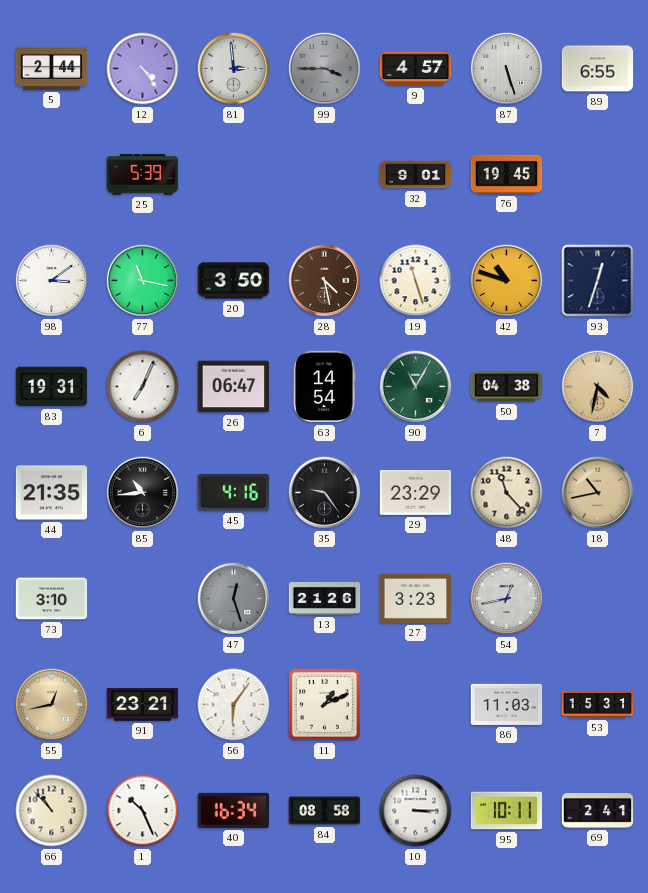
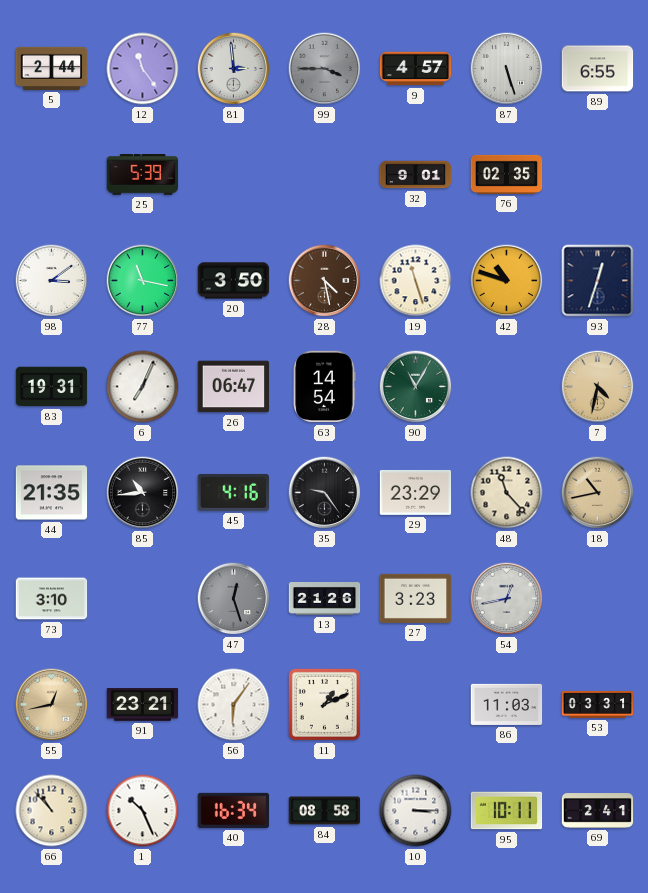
12: 4:24 -> 11:24
76: 19:45 -> 02:35
50: 04:38 -> none
53: 15:31 -> 03:31
